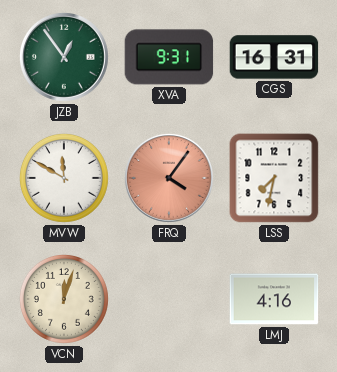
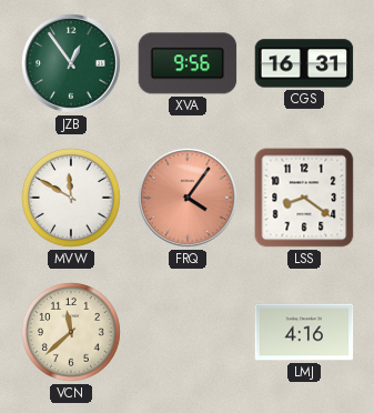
XVA: 9:31 -> 9:56
LSS: 7:32 -> 8:21
VCN: 12:03 -> 11:38
